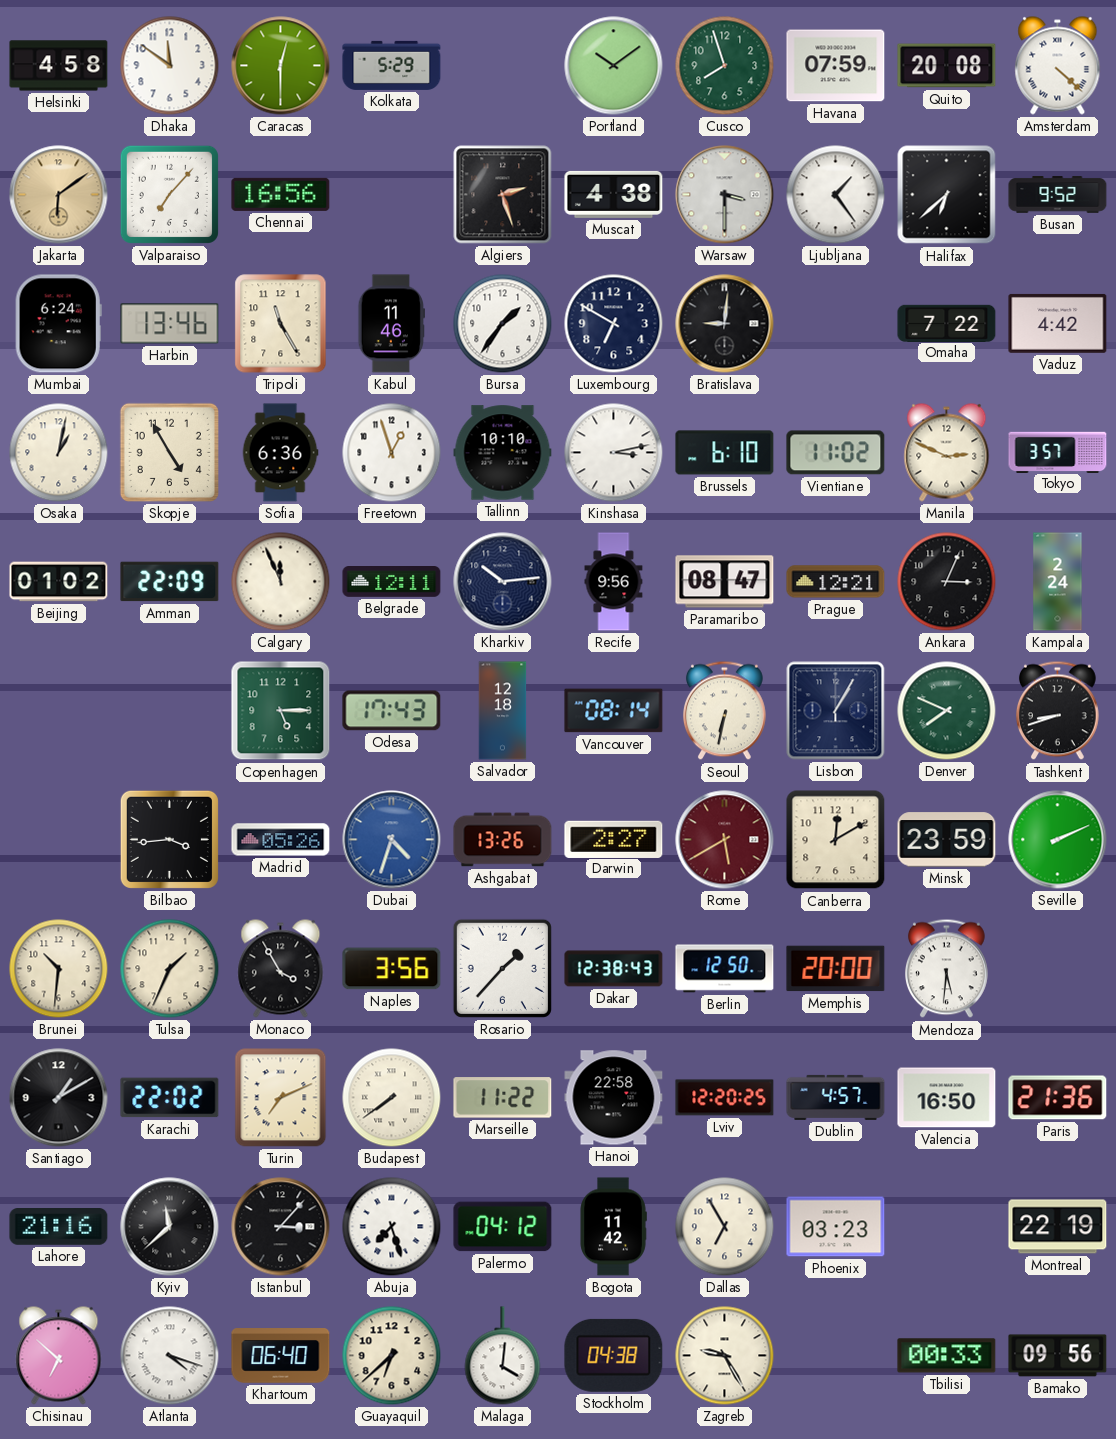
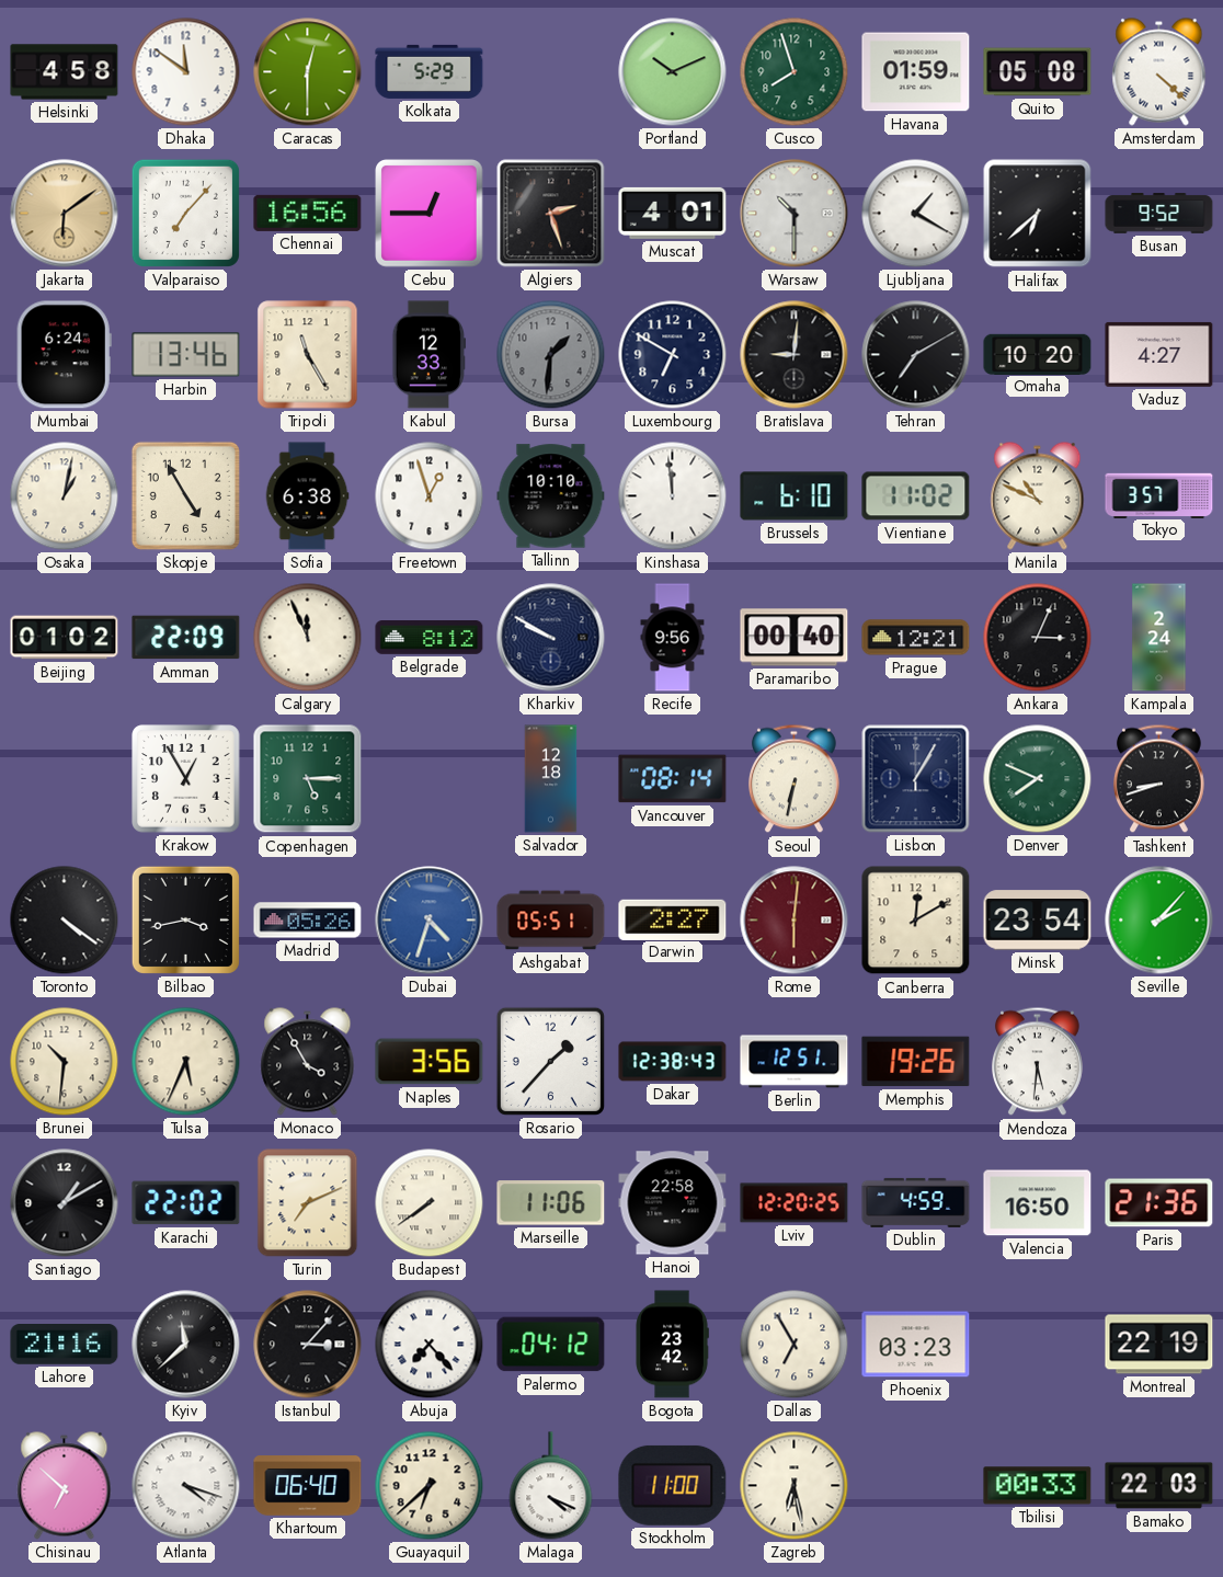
Portland: 10:09 -> 10:11
Havana: 07:59 -> 01:59
Quito: 20:08 -> 05:08
Cebu: none -> 12:45
Muscat: 4:38 -> 4:01
Warsaw: 3:30 -> 10:30
Ljubljana: 1:24 -> 1:20
Kabul: 11:46 -> 12:33
Bursa: 1:36 -> 1:31
Bursa dial: white -> grey
Tehran: none -> 7:10
Omaha: 7:22 -> 10:20
Vaduz: 4:42 -> 4:27
Sofia: 6:36 -> 6:38
Kinshasa: 3:13 -> 11:59
Manila: 2:49 -> 10:49
Belgrade: 12:11 -> 8:12
Kharkiv: 10:14 -> 9:50
Paramaribo: 08:47 -> 00:40
Krakow: none -> 12:55
Odesa: 17:43 -> none
Toronto: none -> 4:21
Bilbao: 3:44 -> 3:43
Ashgabat: 13:26 -> 05:51
Rome: 5:40 -> 6:01
Minsk: 23:59 -> 23:54
Seville: 2:11 -> 2:07
Tulsa: 1:34 -> 5:34
Berlin: 12:50 -> 12:51
Memphis: 20:00 -> 19:26
Marseille: 11:22 -> 11:06
Dublin: 4:57 -> 4:59
Abuja: 7:27 -> 7:23
Bogota: 11:42 -> 23:42
Malaga: 4:01 -> 4:19
Stockholm: 04:38 -> 11:00
Zagreb: 9:25 -> 6:28
Bamako: 09:56 -> 22:03
